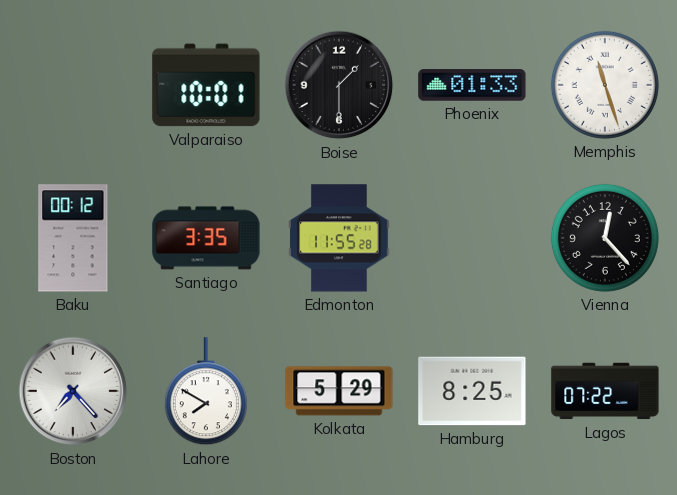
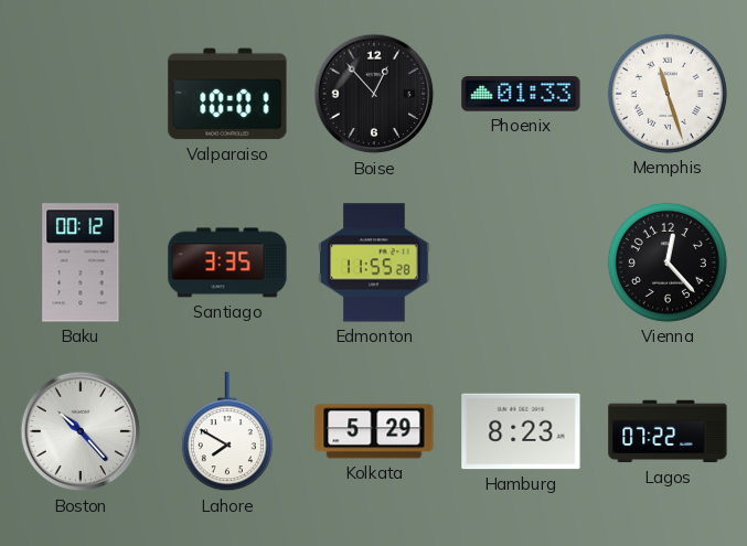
Boise: 1:30 -> 12:53
Boston: 7:23 -> 10:23
Hamburg: 8:25 -> 8:23
